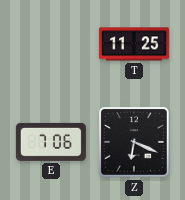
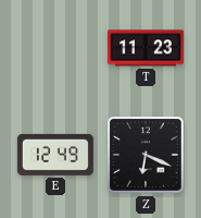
T: 11:25 -> 11:23
E: 7:06 -> 12:49
